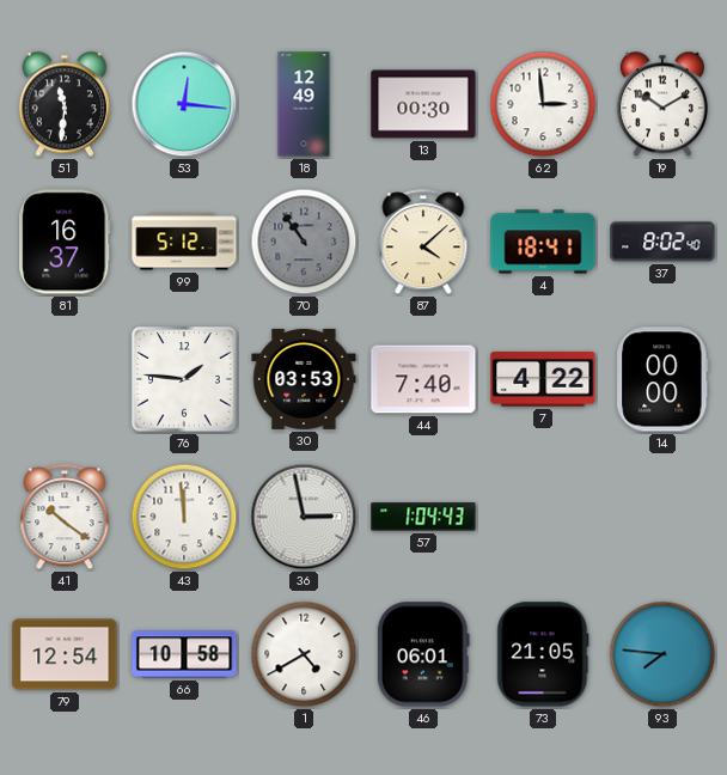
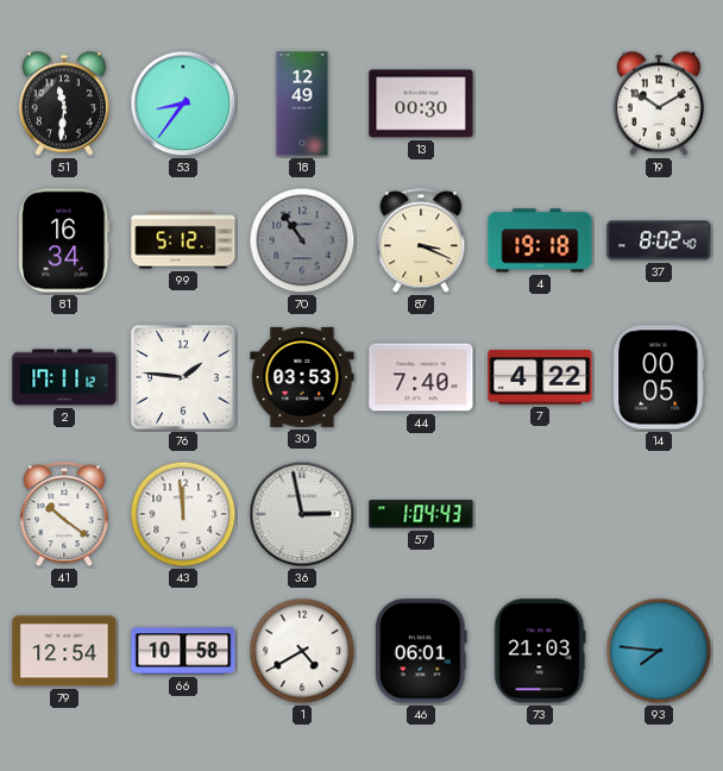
53: 12:16 -> 8:36
62: 2:59 -> none
81: 16:37 -> 16:34
87: 4:08 -> 3:19
4: 18:41 -> 19:18
2: none -> 17:11
14: 00:00 -> 00:05
73: 21:05 -> 21:03
